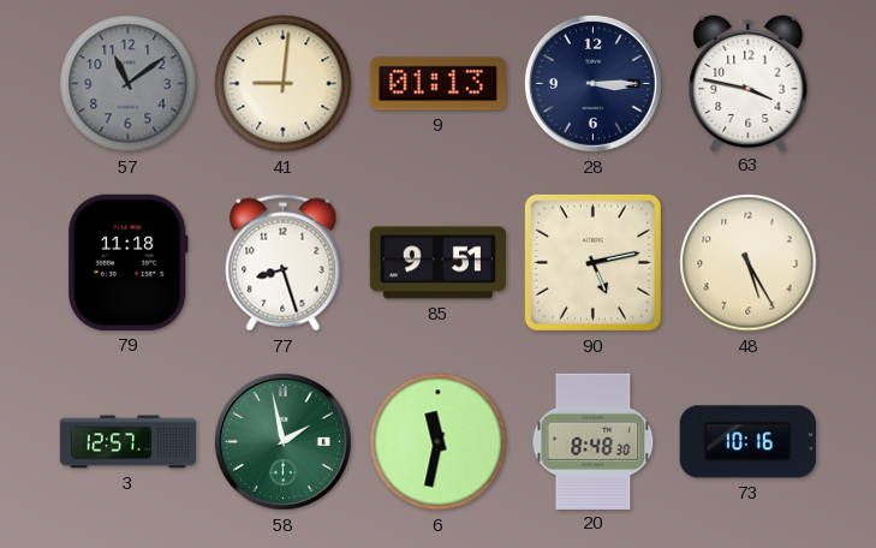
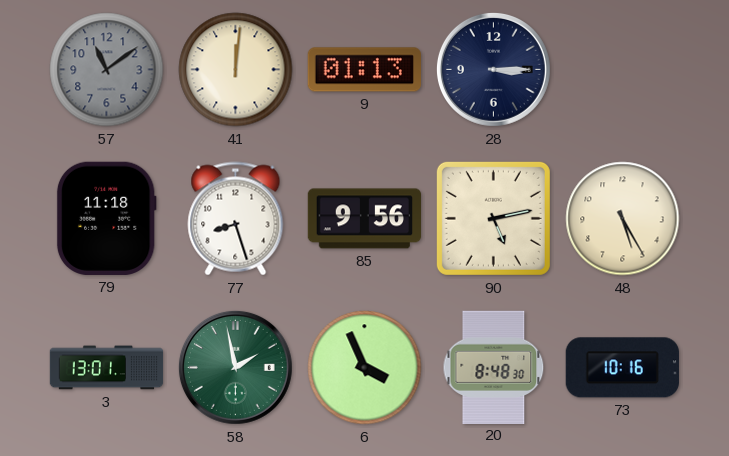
41: 9:01 -> 12:01
63: 3:47 -> none
85: 9:51 -> 9:56
3: 12:57 -> 13:01
6: 11:32 -> 3:56
